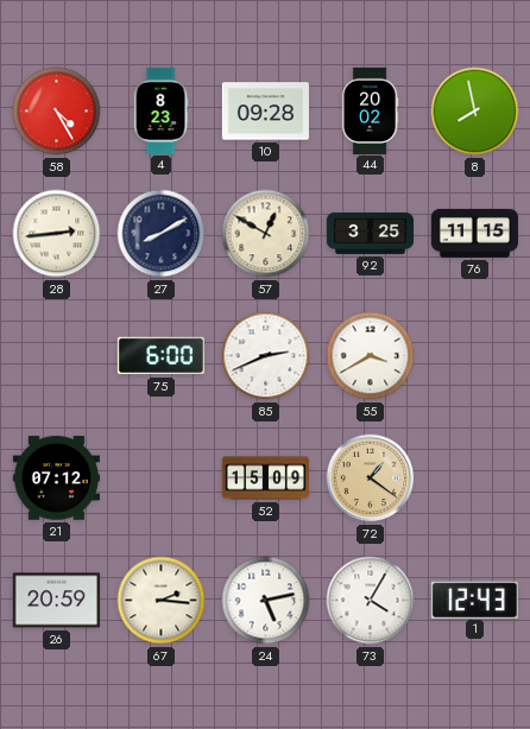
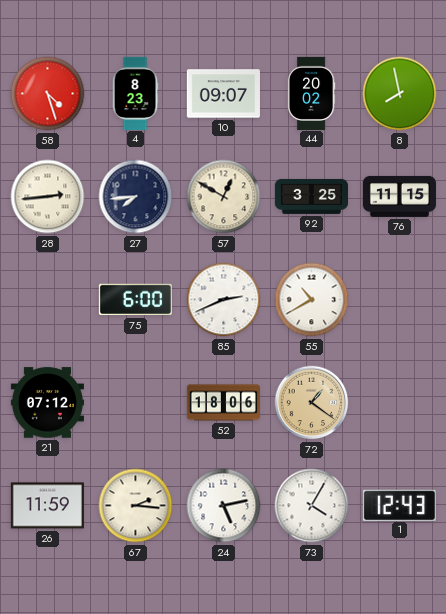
58: 4:25 -> 4:27
10: 09:28 -> 09:07
27: 8:10 -> 7:44
55: 3:40 -> 10:40
52: 15:09 -> 18:06
26: 20:59 -> 11:59
